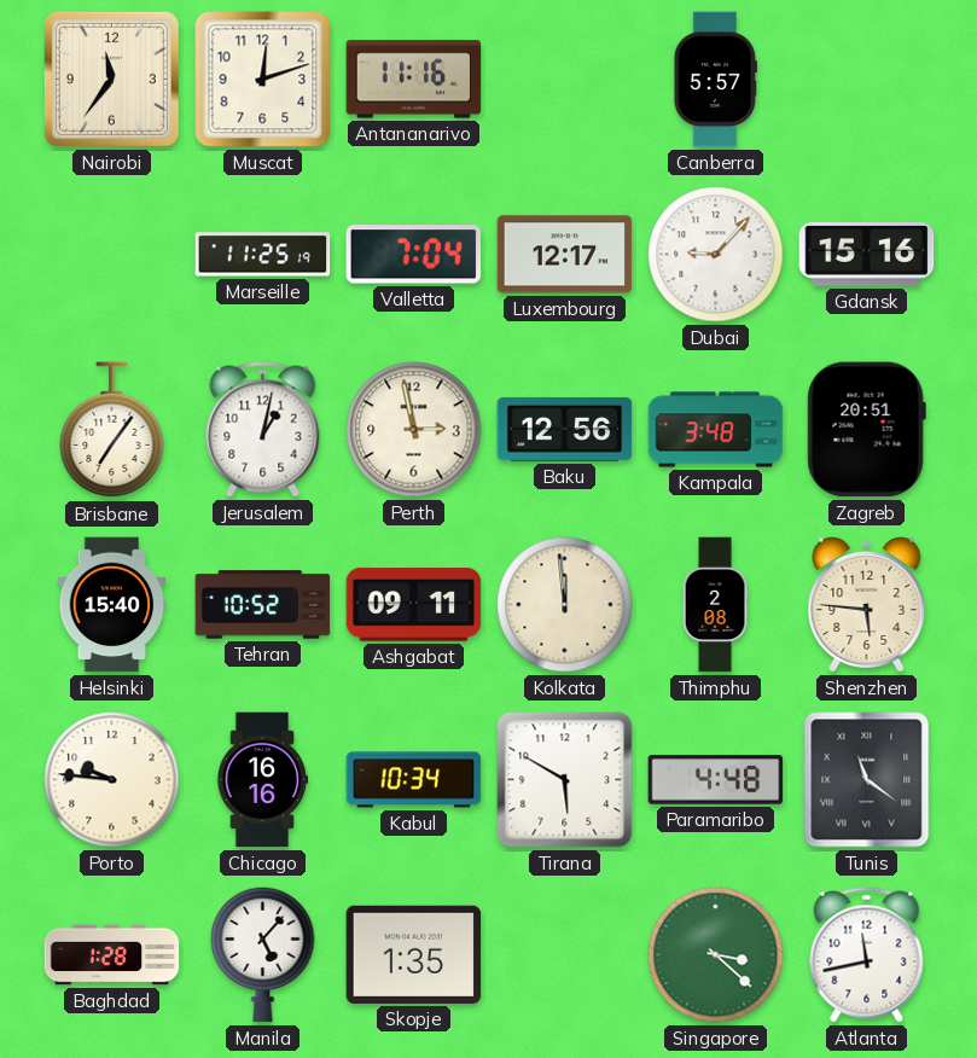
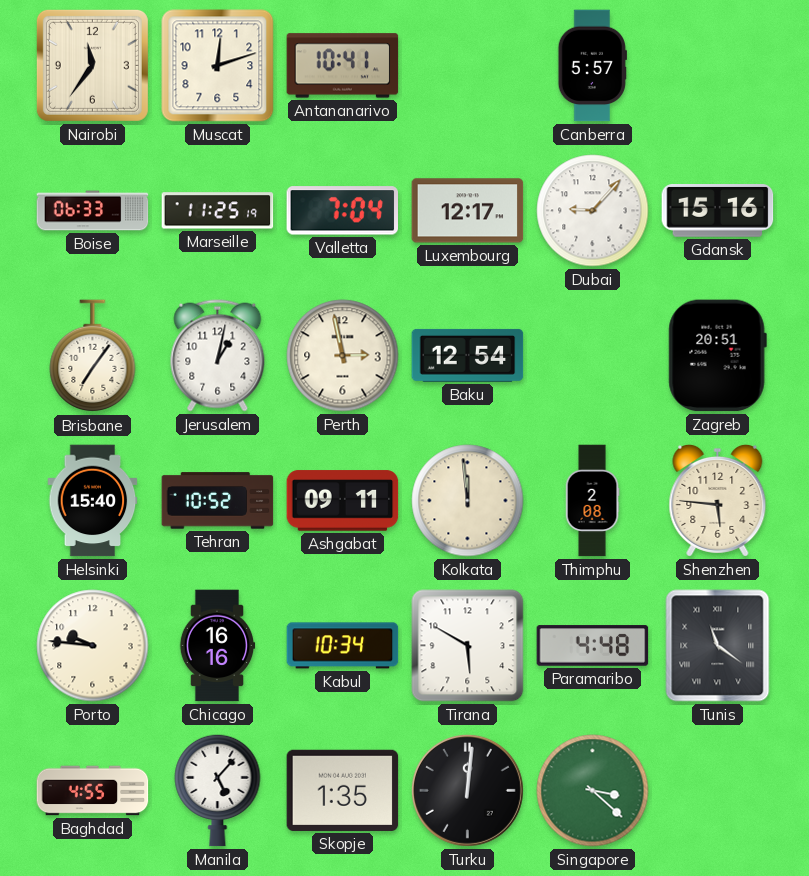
Antananarivo: 11:16 -> 10:41
Boise: none -> 06:33
Baku: 12:56 -> 12:54
Kampala: 3:48 -> none
Baghdad: 1:28 -> 4:55
Turku: none -> 12:01
Atlanta: 11:43 -> none
